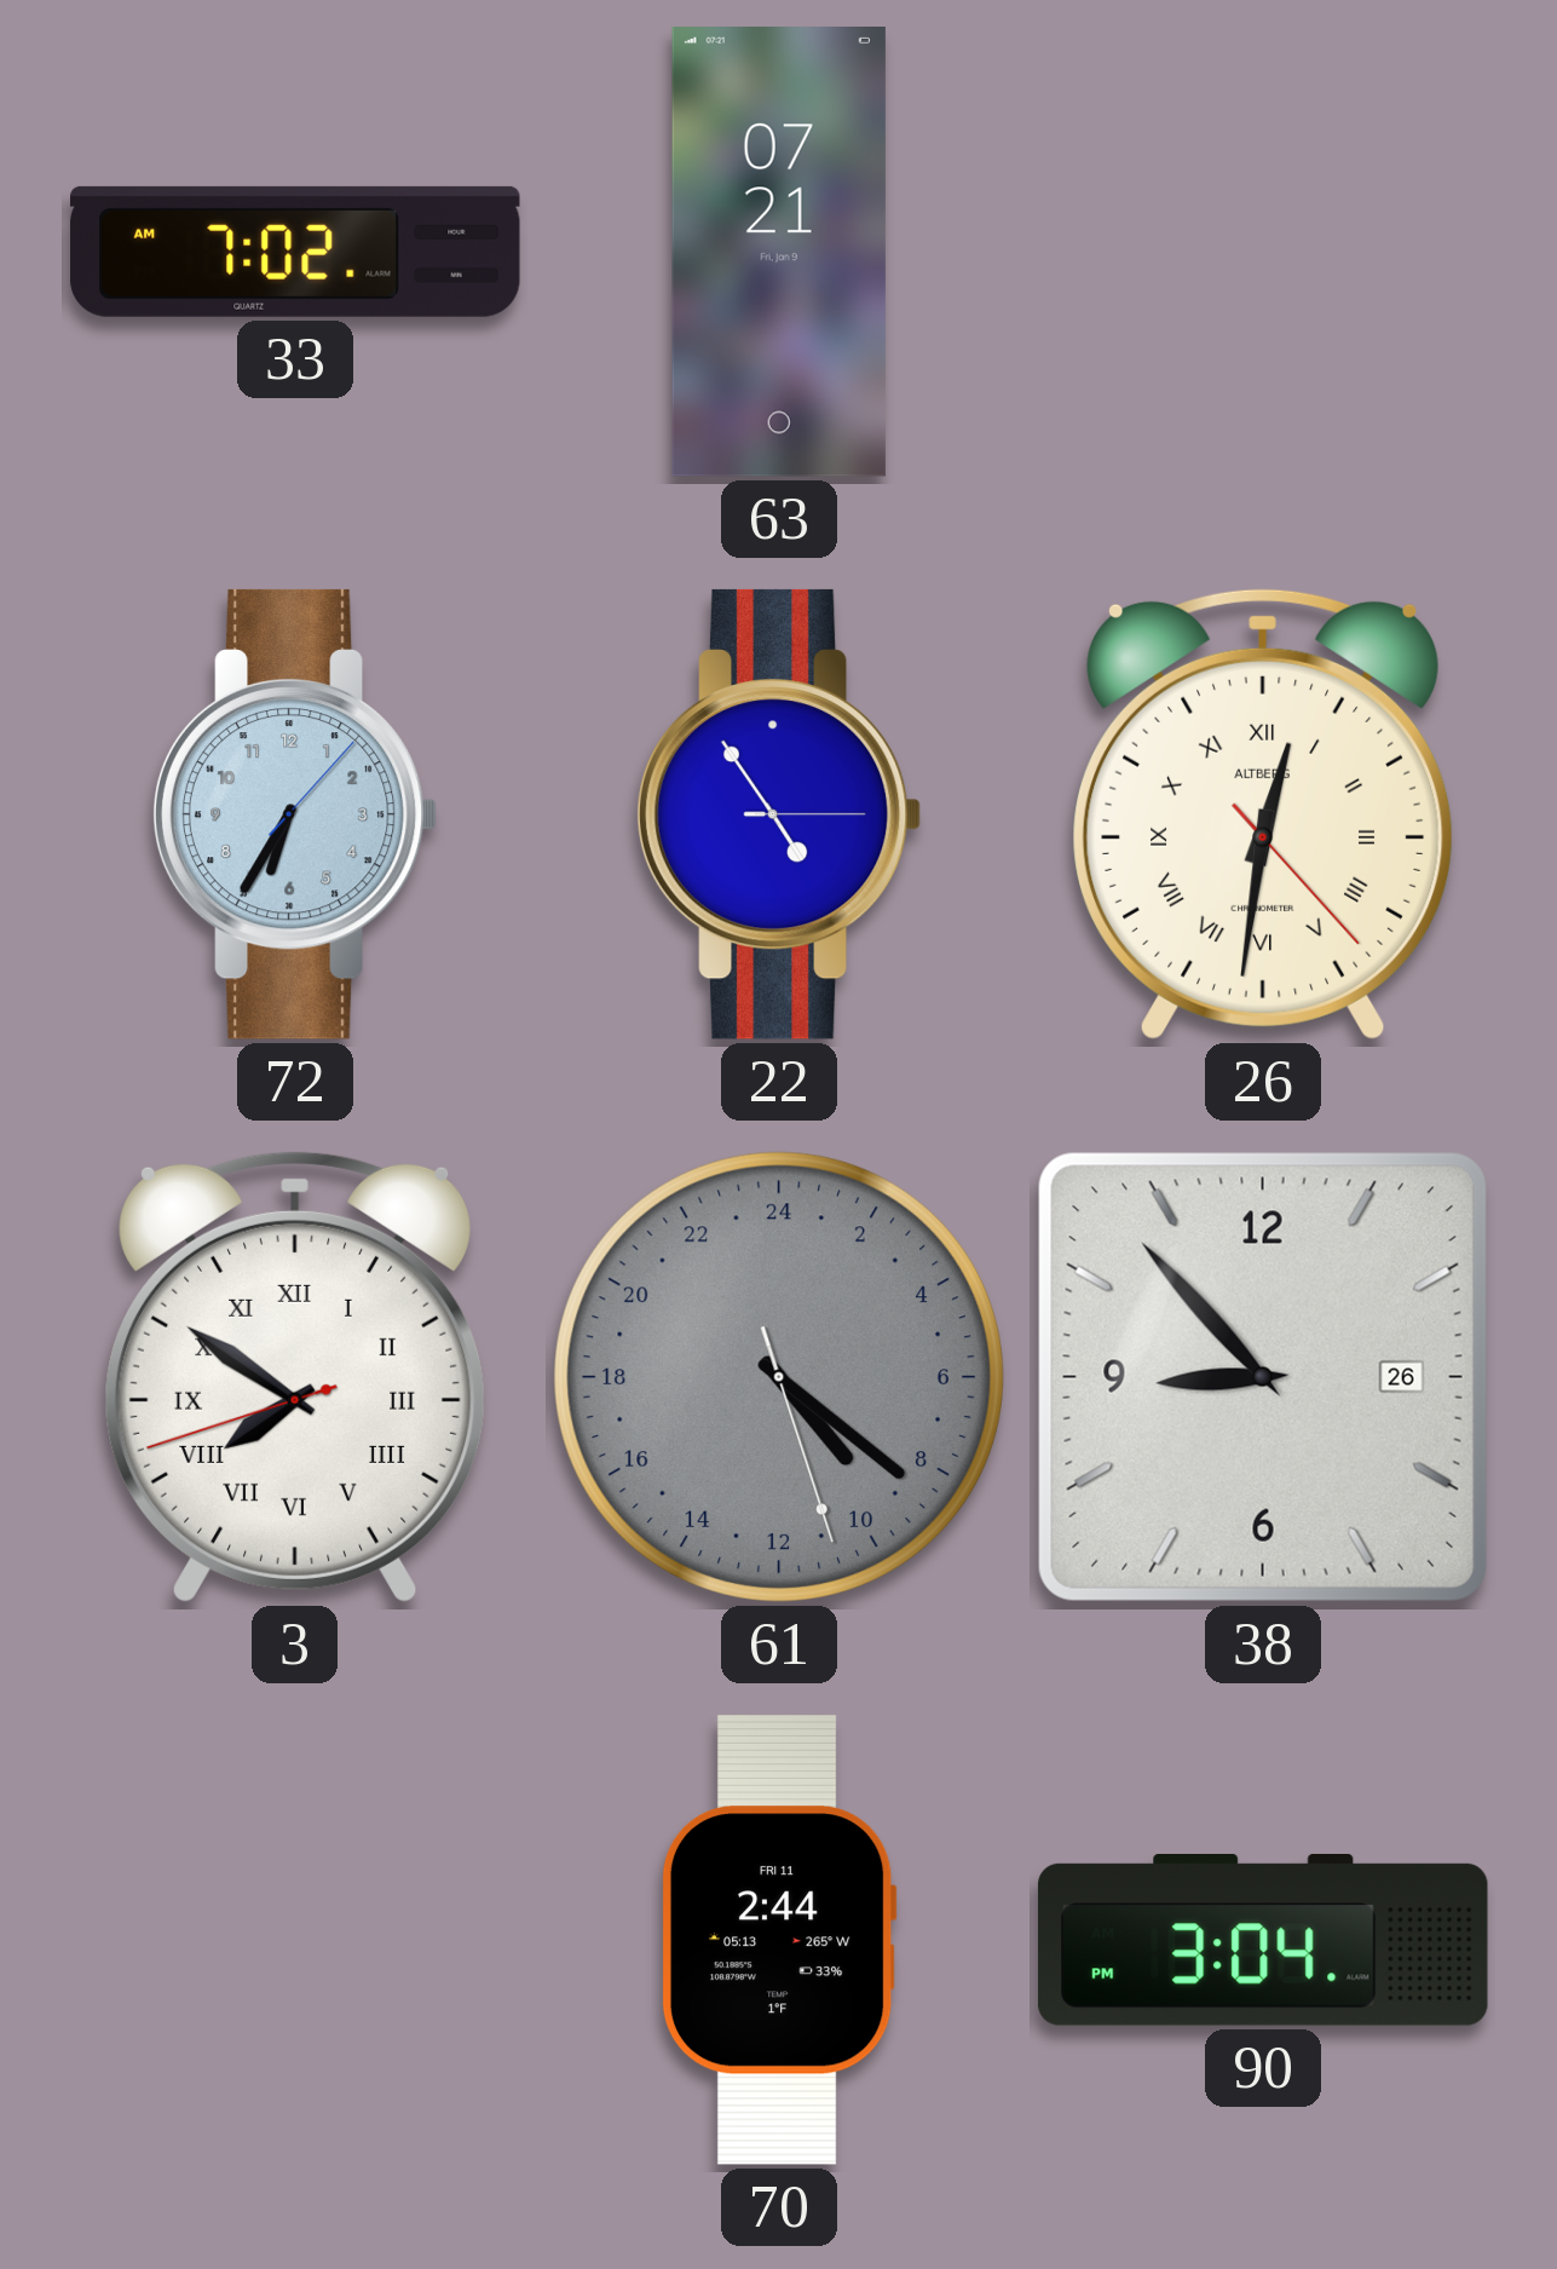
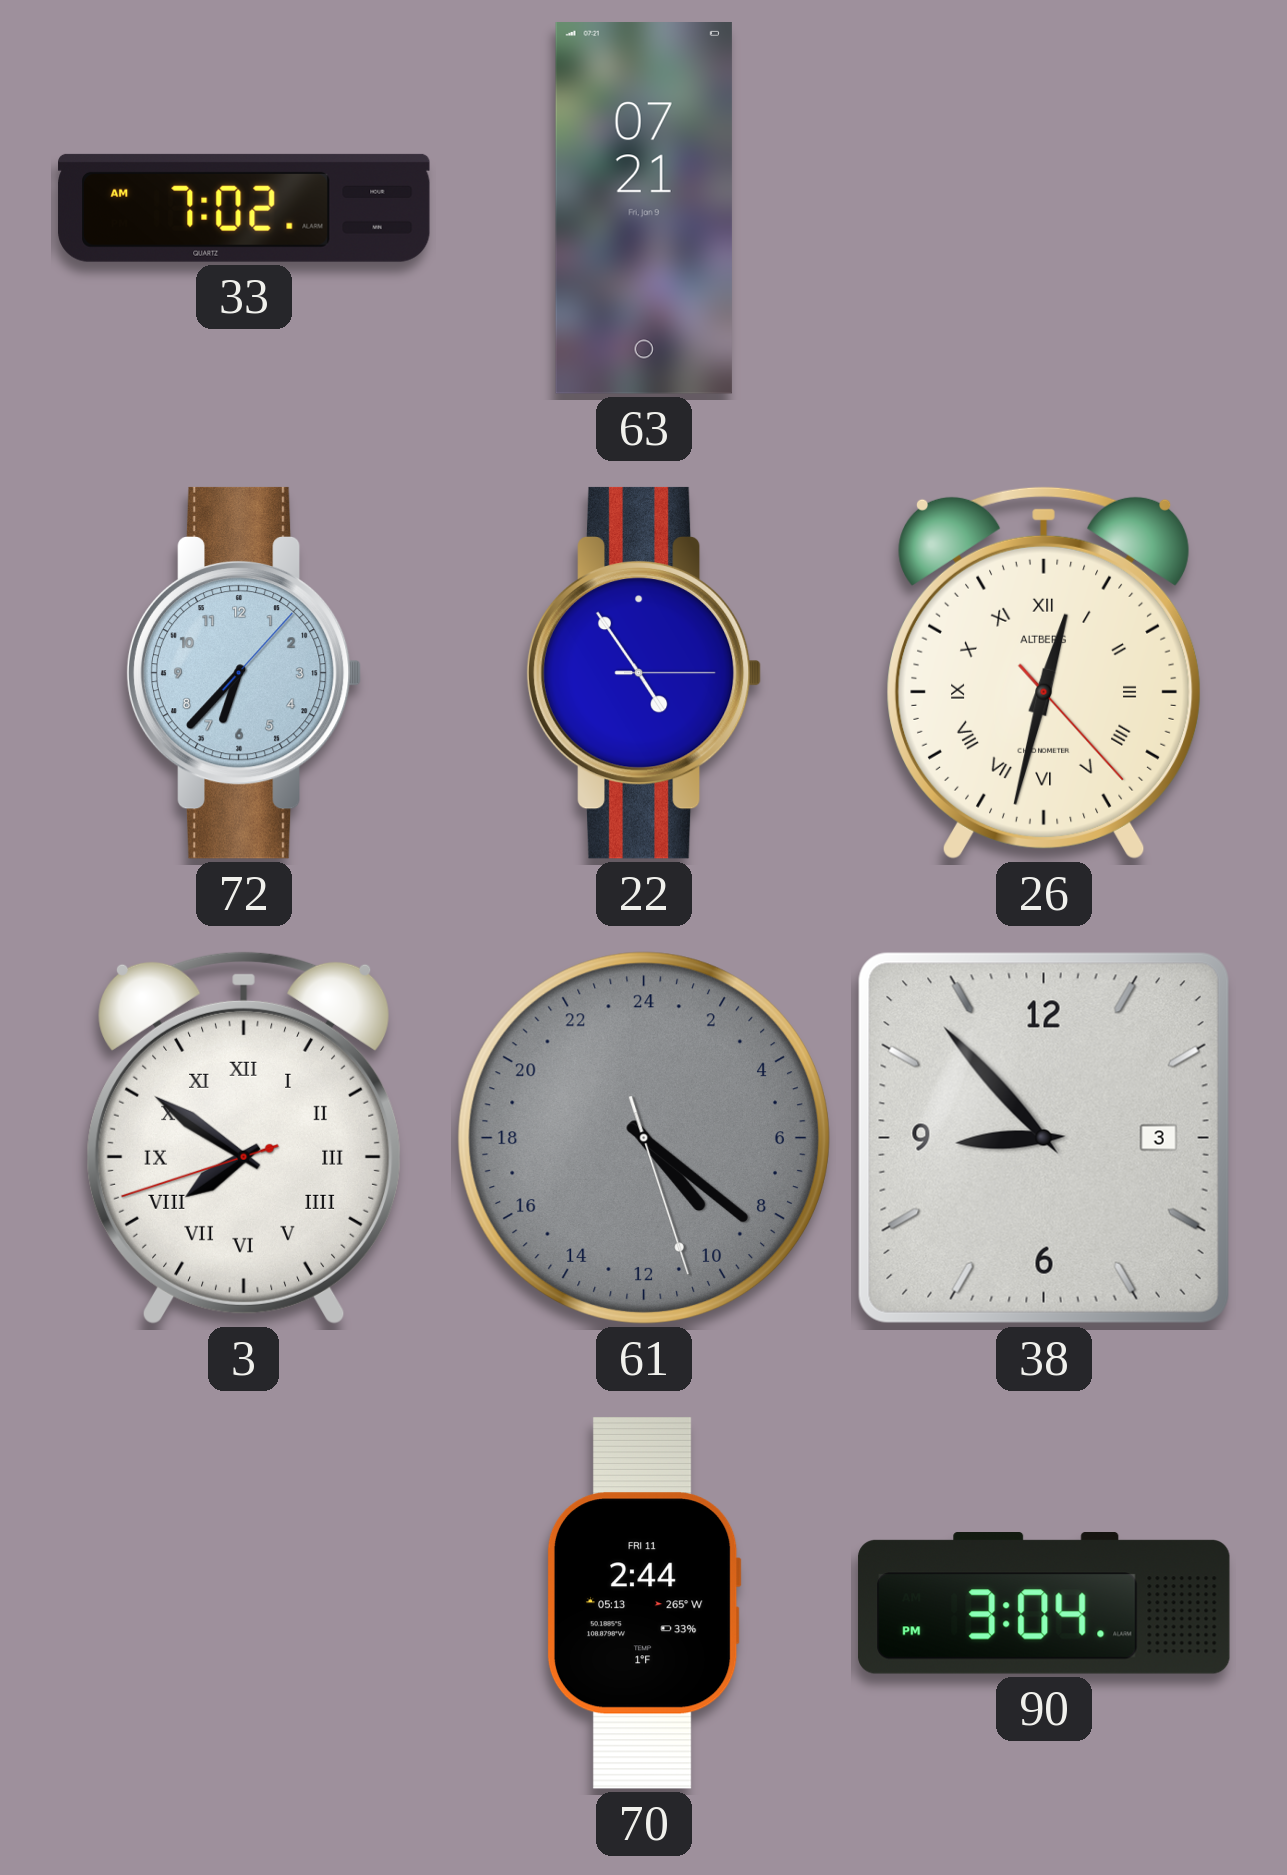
72: 6:35 -> 6:37
26: 12:31 -> 12:32
38 date: 26 -> 3
